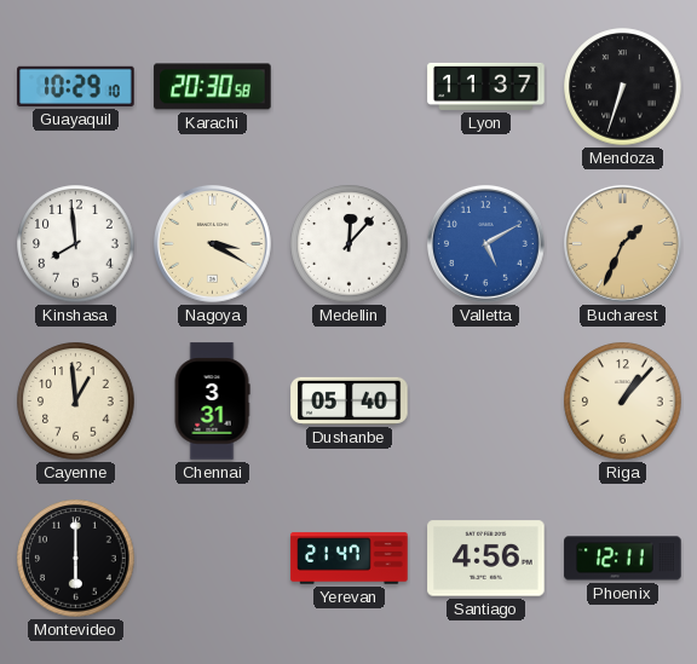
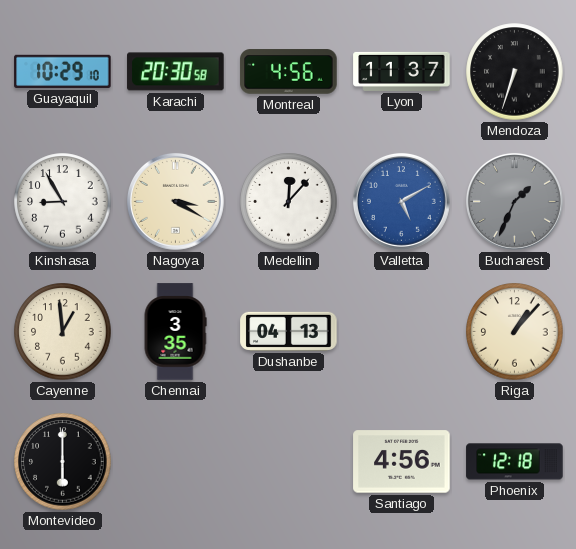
Montreal: none -> 4:56
Kinshasa: 7:59 -> 8:55
Bucharest dial: champagne -> grey
Chennai: 3:31 -> 3:35
Dushanbe: 05:40 -> 04:13
Yerevan: 21:47 -> none
Phoenix: 12:11 -> 12:18
